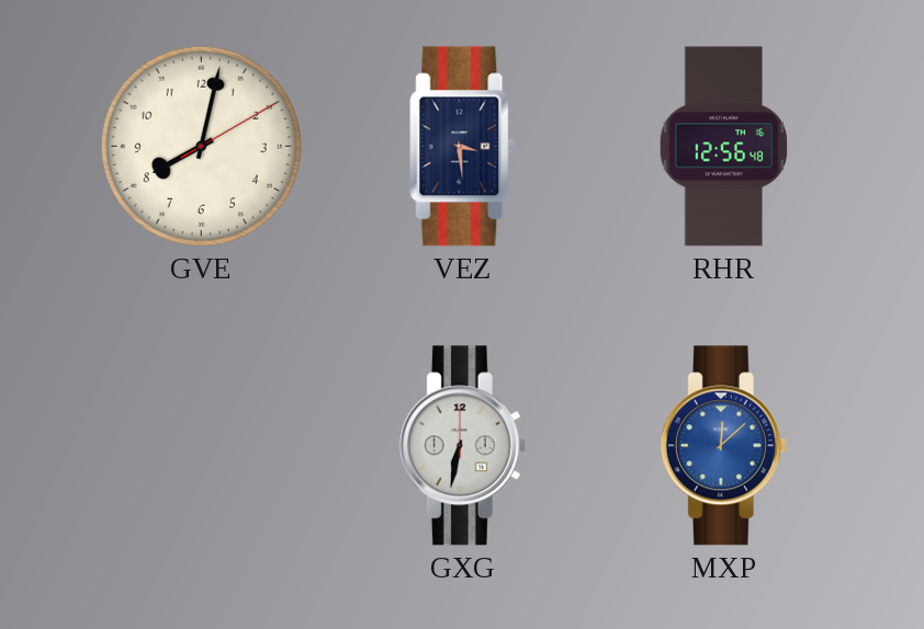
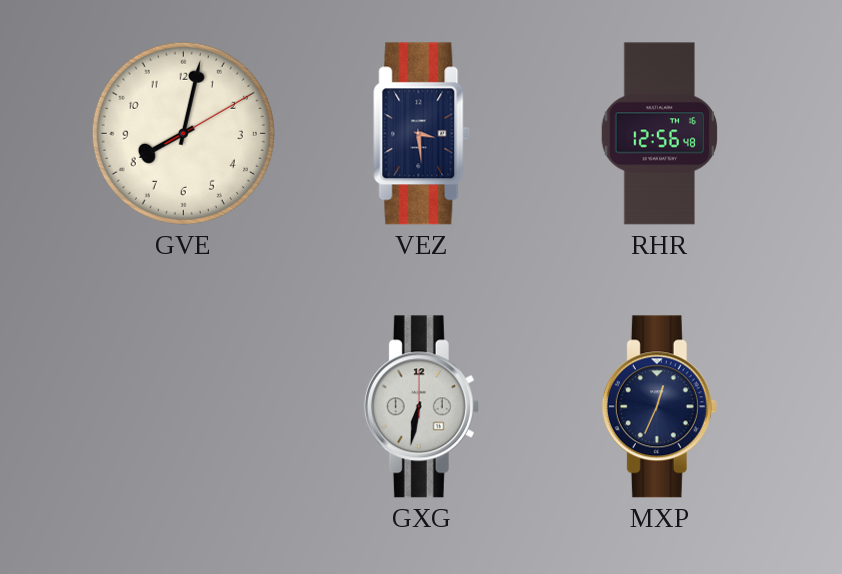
MXP: 12:08 -> 12:34
MXP dial: blue -> navy
